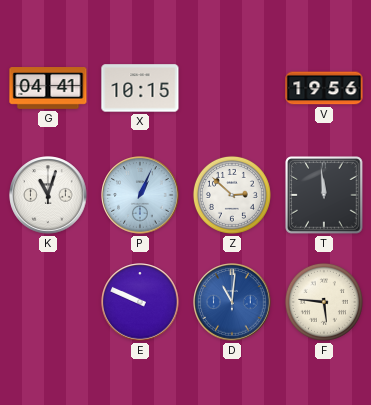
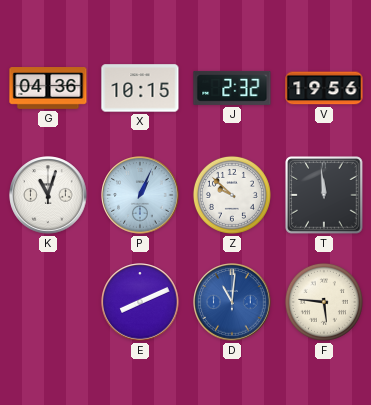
G: 04:41 -> 04:36
J: none -> 2:32
Z: 2:52 -> 9:52
E: 9:49 -> 8:11
